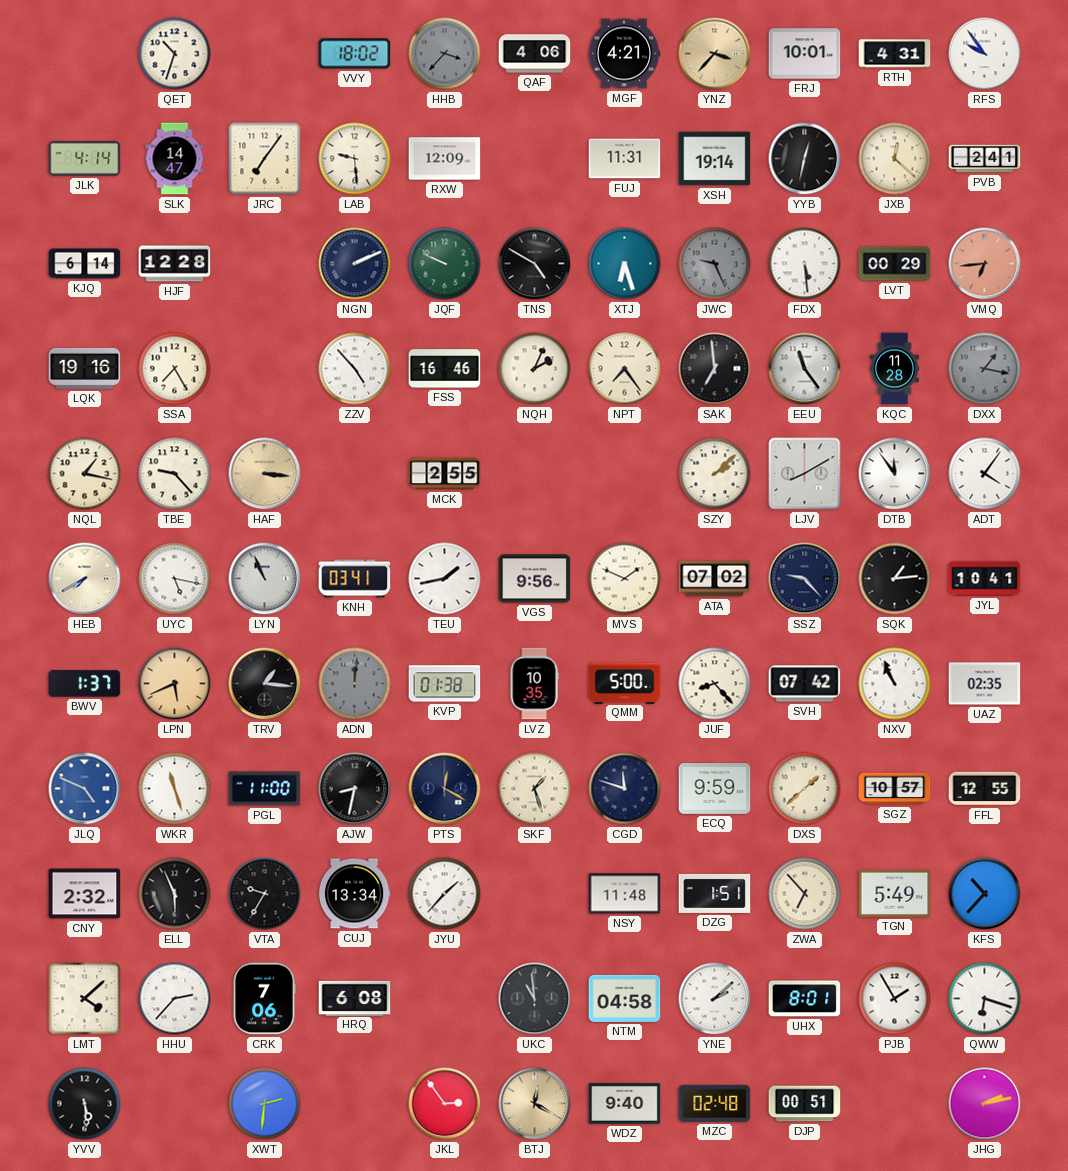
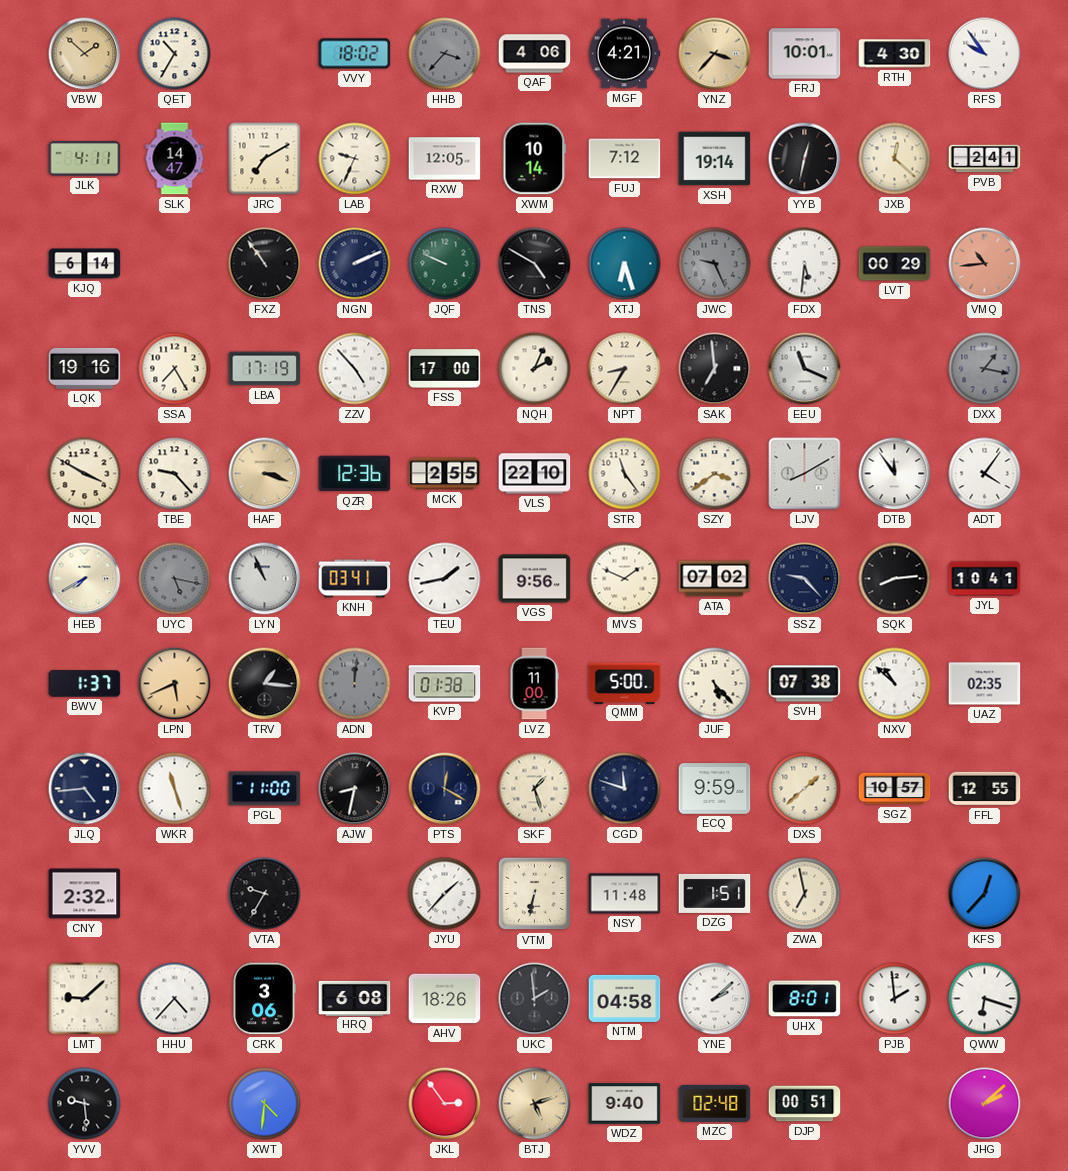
VBW: none -> 1:52
QET: 10:33 -> 10:35
RTH: 4:31 -> 4:30
JLK: 4:14 -> 4:11
JRC: 7:06 -> 7:10
LAB: 9:29 -> 9:34
RXW: 12:09 -> 12:05
XWM: none -> 10:14
FUJ: 11:31 -> 7:12
HJF: 12:28 -> none
FXZ: none -> 10:54
FDX: 5:29 -> 5:31
VMQ: 6:44 -> 10:44
LBA: none -> 17:19
FSS: 16:46 -> 17:00
NPT: 7:24 -> 8:35
EEU: 11:24 -> 11:19
KQC: 11:28 -> none
NQL: 1:17 -> 3:50
HAF: 3:16 -> 3:18
QZR: none -> 12:36
VLS: none -> 22:10
STR: none -> 11:24
SZY: 2:08 -> 3:39
UYC dial: white -> grey
SQK: 1:14 -> 8:14
LVZ: 10:35 -> 11:00
JUF: 8:23 -> 5:23
SVH: 07:42 -> 07:38
NXV: 10:56 -> 10:52
JLQ: 4:49 -> 4:44
JLQ dial: blue -> navy
ELL: 5:56 -> none
CUJ: 13:34 -> none
VTM: none -> 6:32
ZWA: 6:53 -> 6:58
TGN: 5:49 -> none
KFS: 10:37 -> 12:37
LMT: 4:08 -> 9:08
HHU: 2:37 -> 4:37
CRK: 7:06 -> 3:06
AHV: none -> 18:26
UKC: 10:59 -> 1:59
PJB: 1:55 -> 1:59
YVV: 5:29 -> 9:29
XWT: 2:31 -> 4:31
BTJ: 12:20 -> 5:12
JHG: 2:13 -> 2:08
